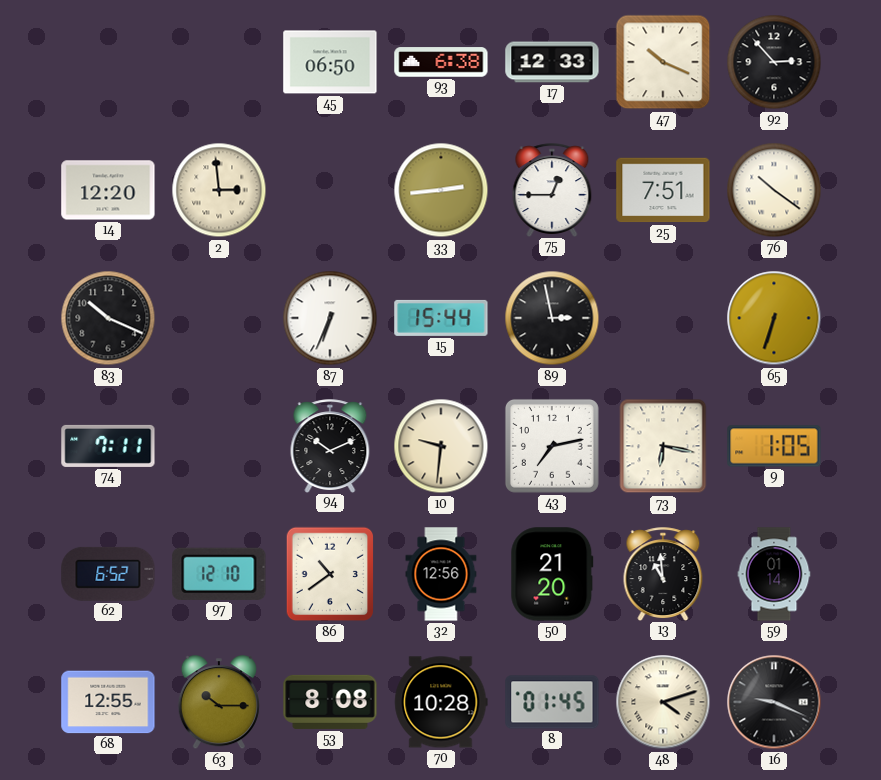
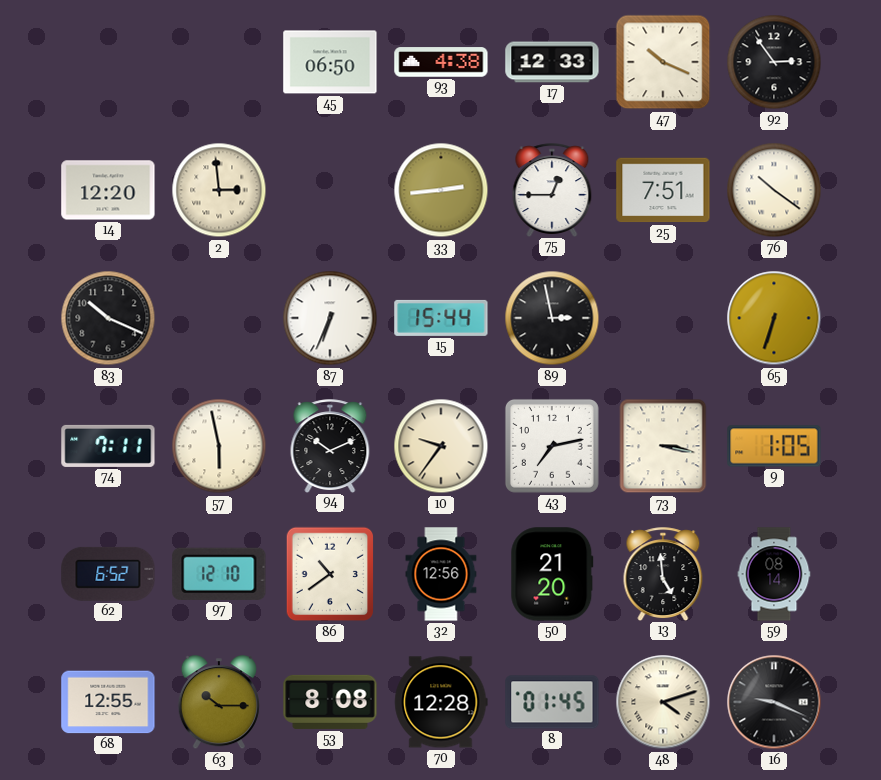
93: 6:38 -> 4:38
92: 2:53 -> 2:54
57: none -> 5:58
10: 9:31 -> 9:36
73: 6:17 -> 3:17
13: 10:59 -> 4:59
59: 01:14 -> 08:14
70: 10:28 -> 12:28
